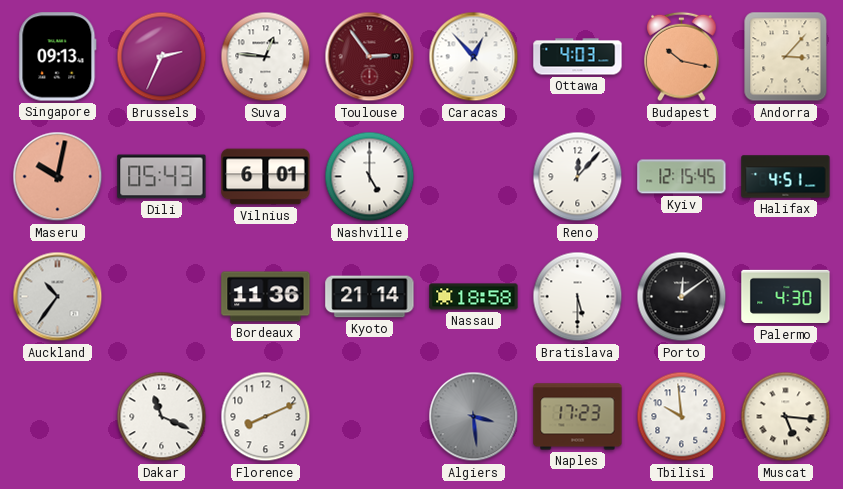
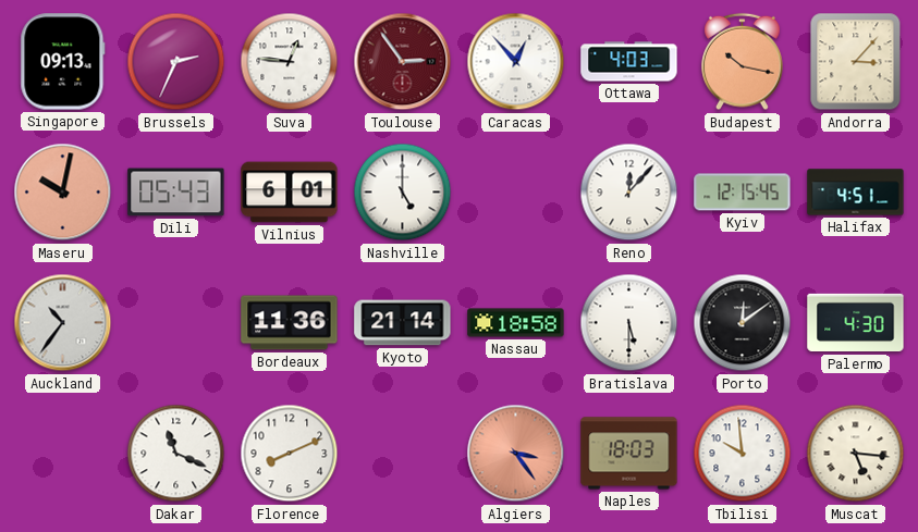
Algiers: 3:29 -> 3:24
Algiers dial: grey -> salmon
Naples: 17:23 -> 18:03
